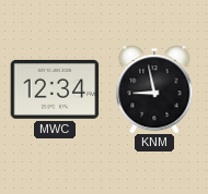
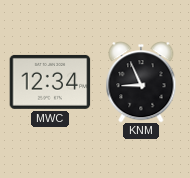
KNM: 8:58 -> 8:56
